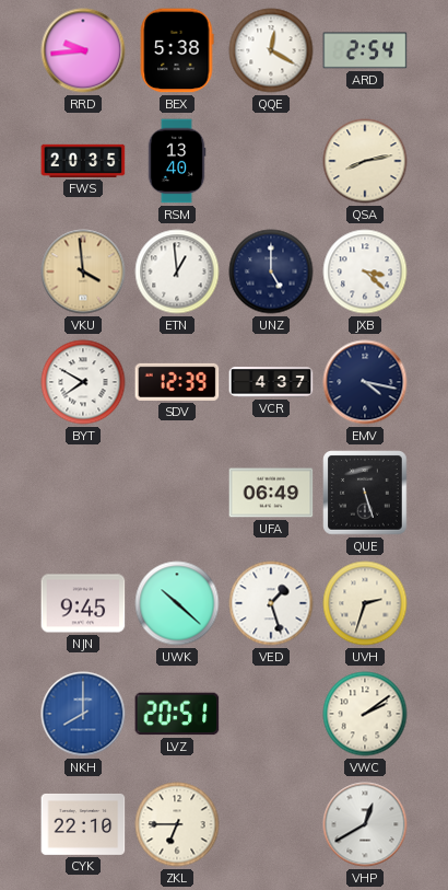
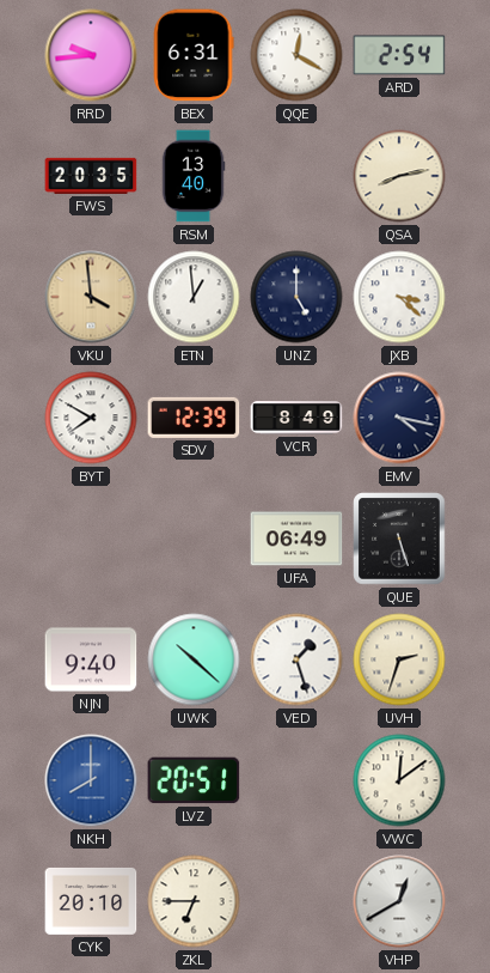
BEX: 5:38 -> 6:31
VCR: 4:37 -> 8:49
NJN: 9:45 -> 9:40
VWC: 2:09 -> 12:09
CYK: 22:10 -> 20:10
